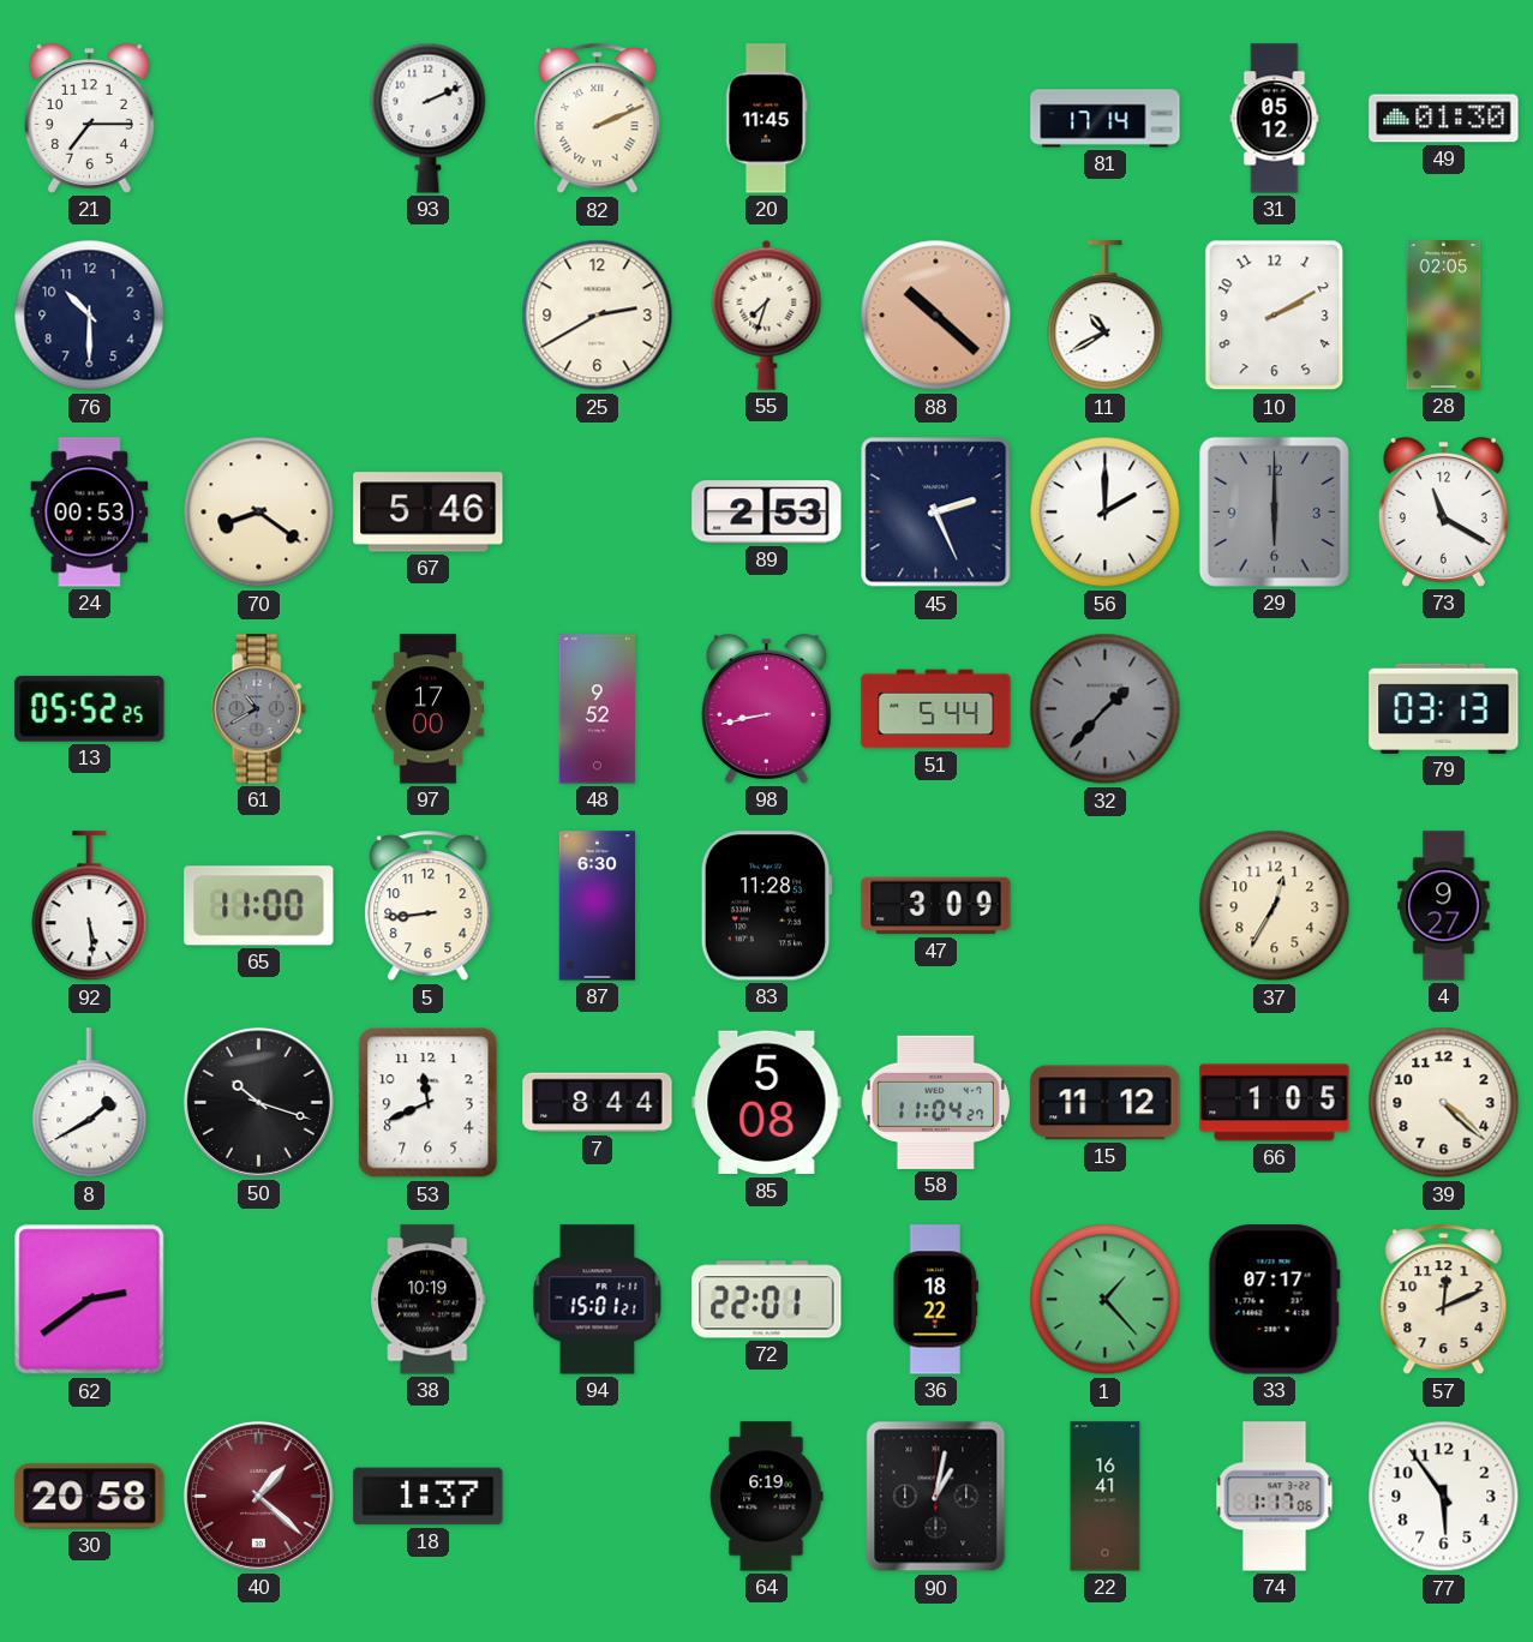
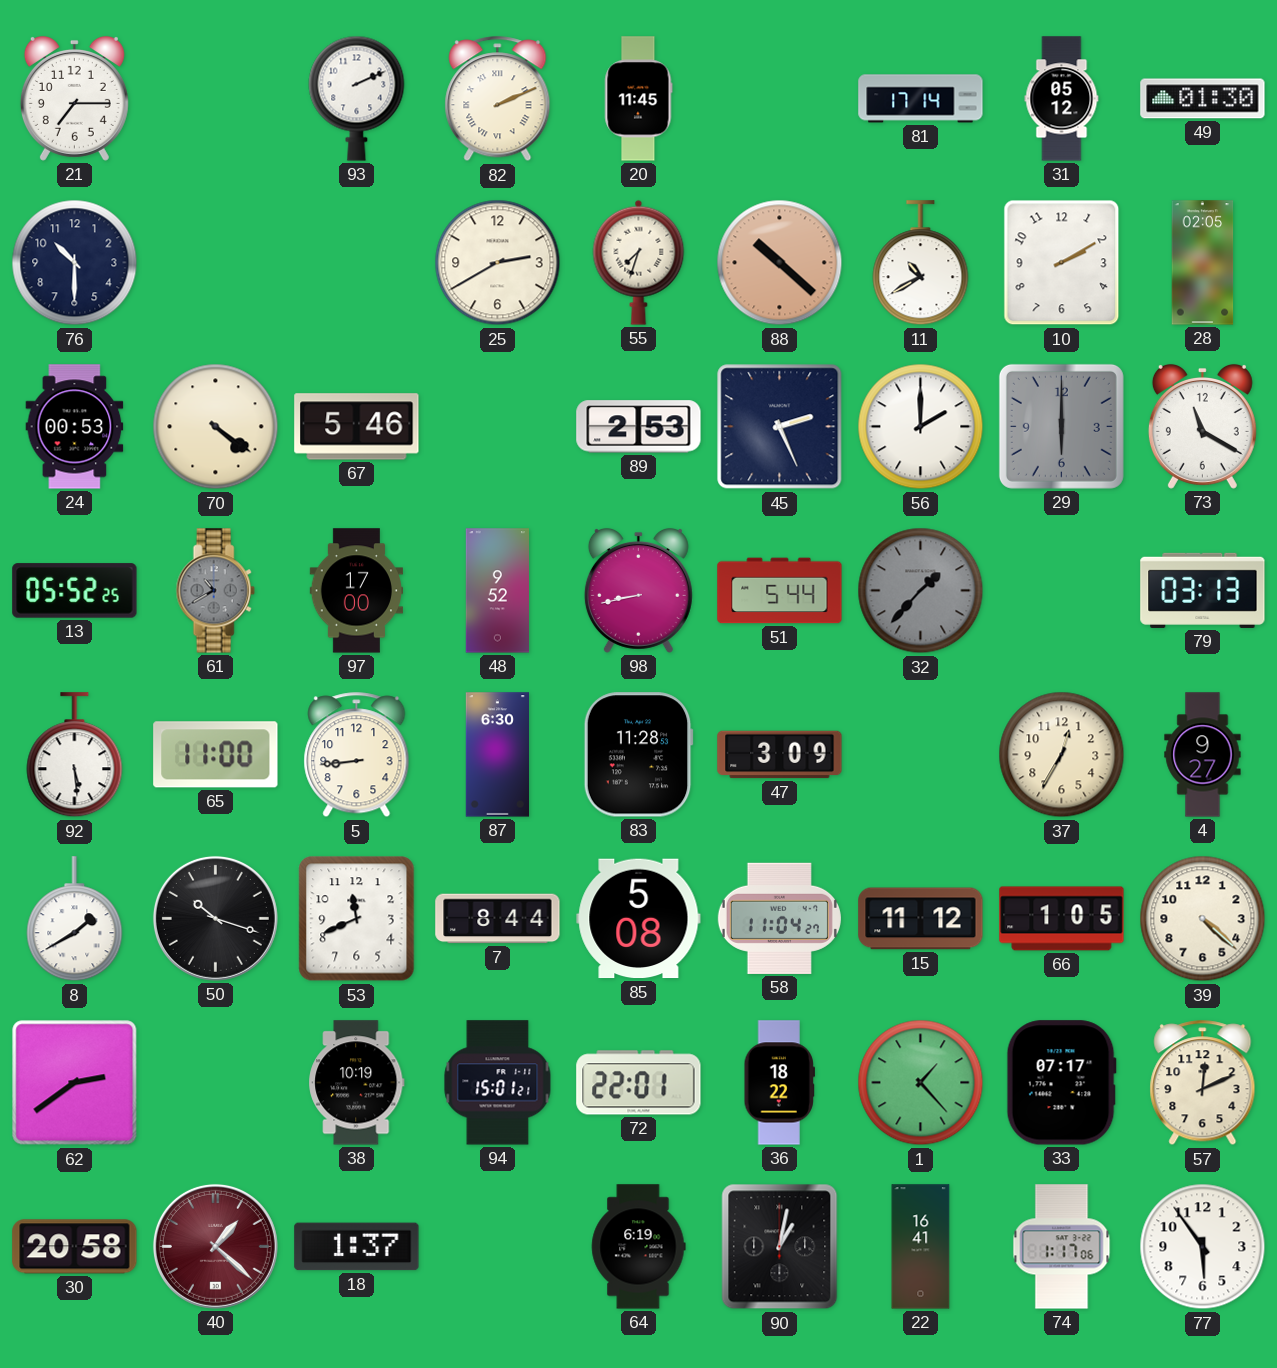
70: 8:21 -> 4:21
